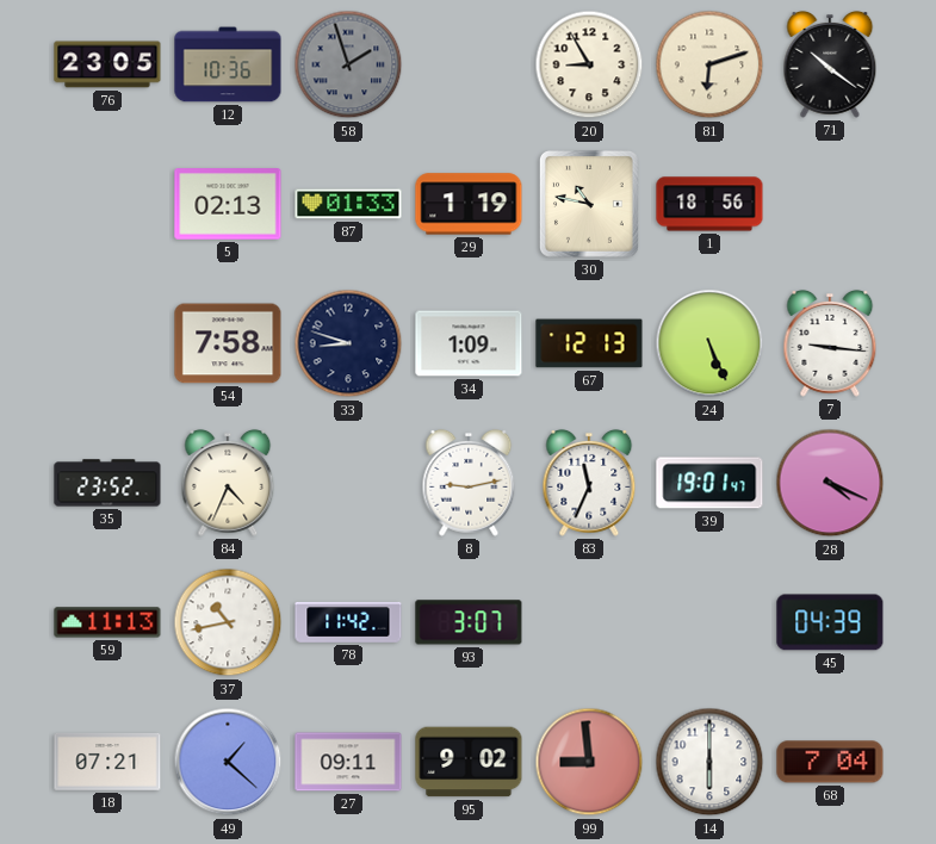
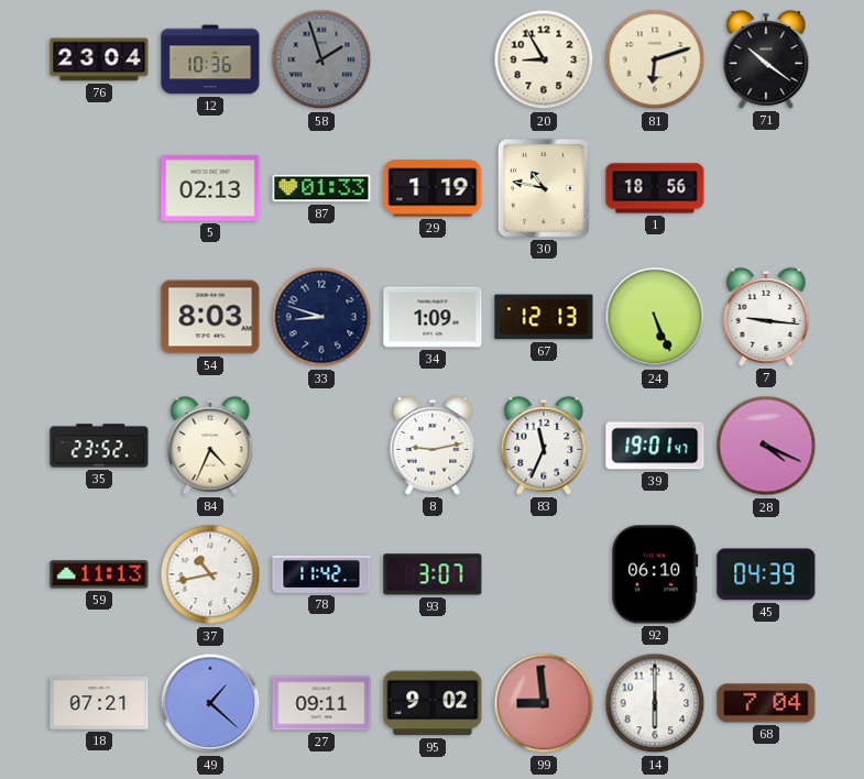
76: 23:05 -> 23:04
54: 7:58 -> 8:03
92: none -> 06:10
